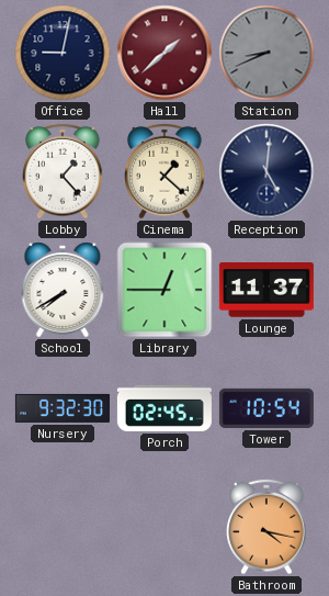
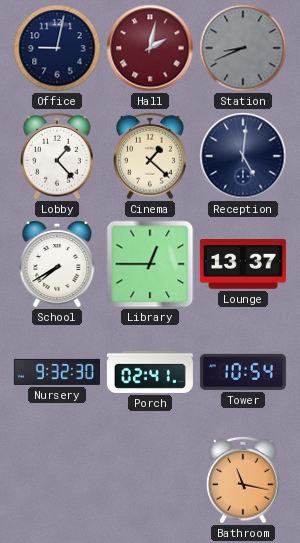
Hall: 1:38 -> 2:02
Lounge: 11:37 -> 13:37
Porch: 02:45 -> 02:41
Bathroom: 4:17 -> 11:17
